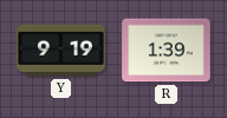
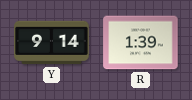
Y: 9:19 -> 9:14
